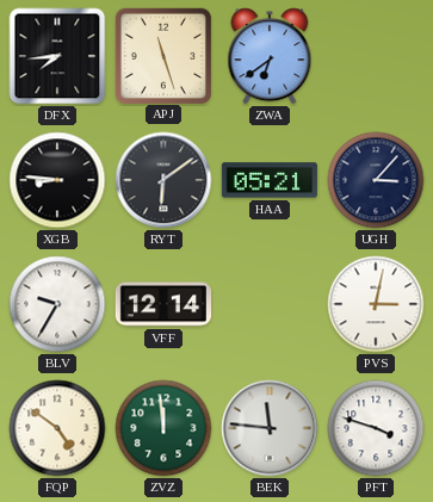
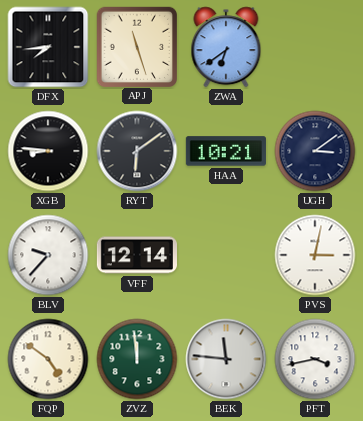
HAA: 05:21 -> 10:21
UGH: 3:07 -> 3:09
BLV: 9:35 -> 9:37
PFT: 3:48 -> 3:43
